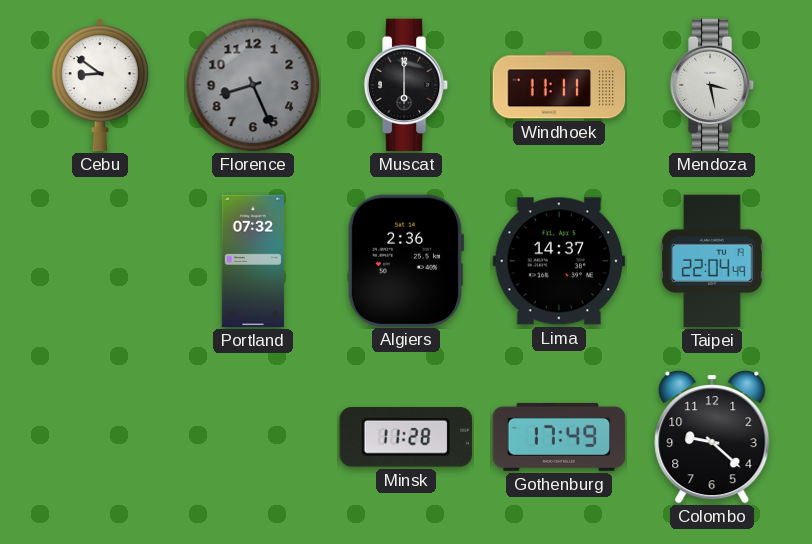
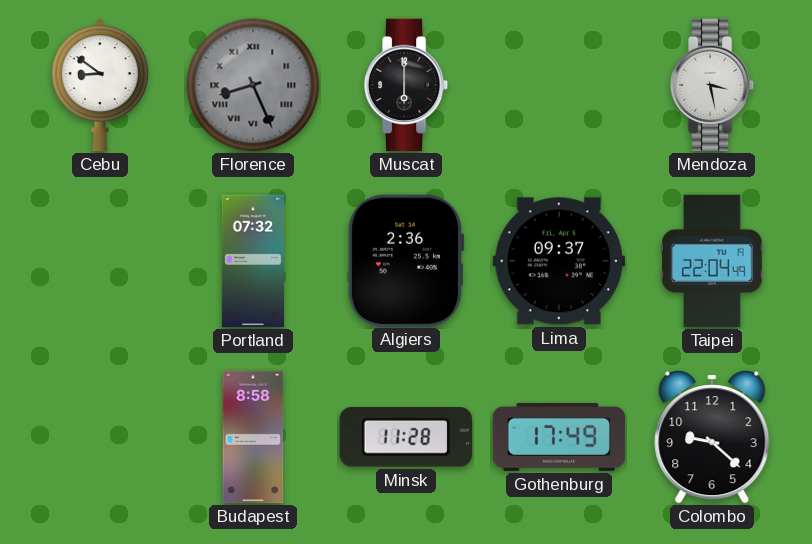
Florence numerals: Arabic -> Roman
Windhoek: 11:11 -> none
Lima: 14:37 -> 09:37
Budapest: none -> 8:58
